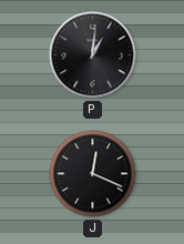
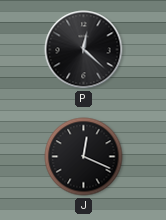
P: 1:01 -> 12:22
